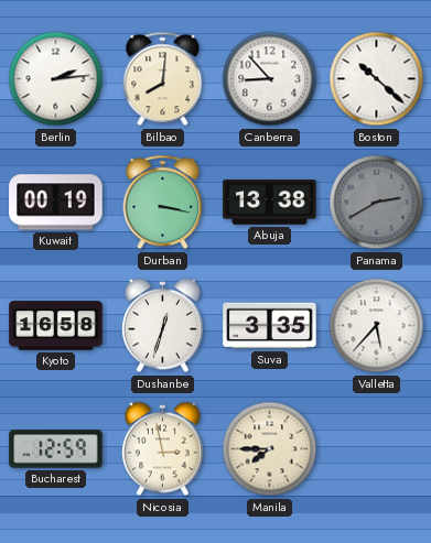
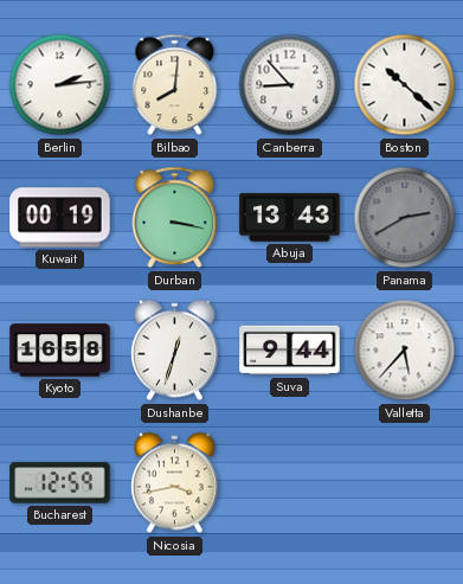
Abuja: 13:38 -> 13:43
Suva: 3:35 -> 9:44
Nicosia: 2:58 -> 3:43
Manila: 7:45 -> none
